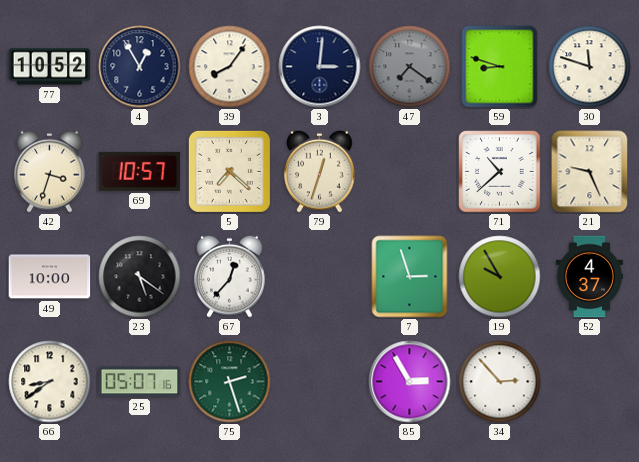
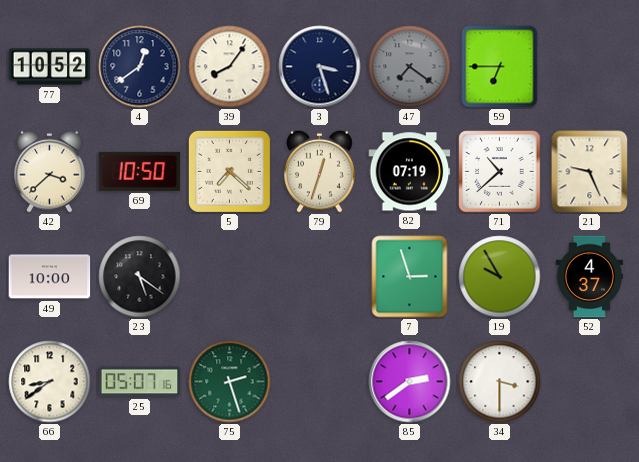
4: 12:55 -> 12:39
3: 3:01 -> 3:27
59: 8:48 -> 6:45
30: 11:48 -> none
42: 3:33 -> 3:38
69: 10:57 -> 10:50
82: none -> 07:19
67: 12:37 -> none
85: 2:55 -> 2:39
34: 2:53 -> 3:30
